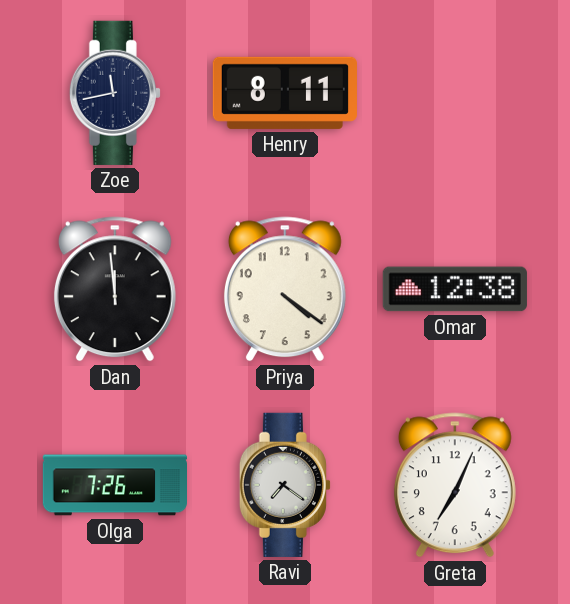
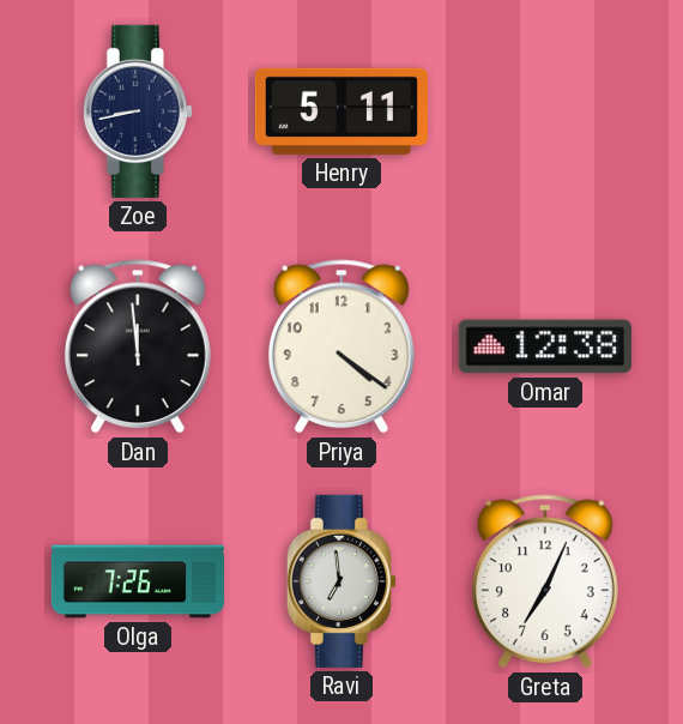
Zoe: 11:43 -> 8:43
Henry: 8:11 -> 5:11
Ravi: 7:21 -> 6:59
